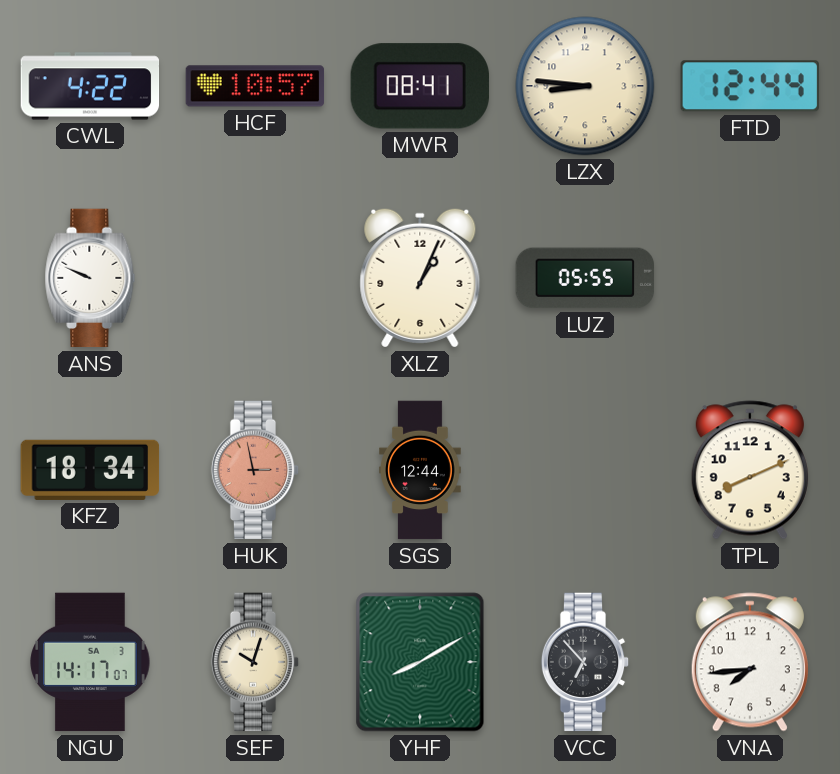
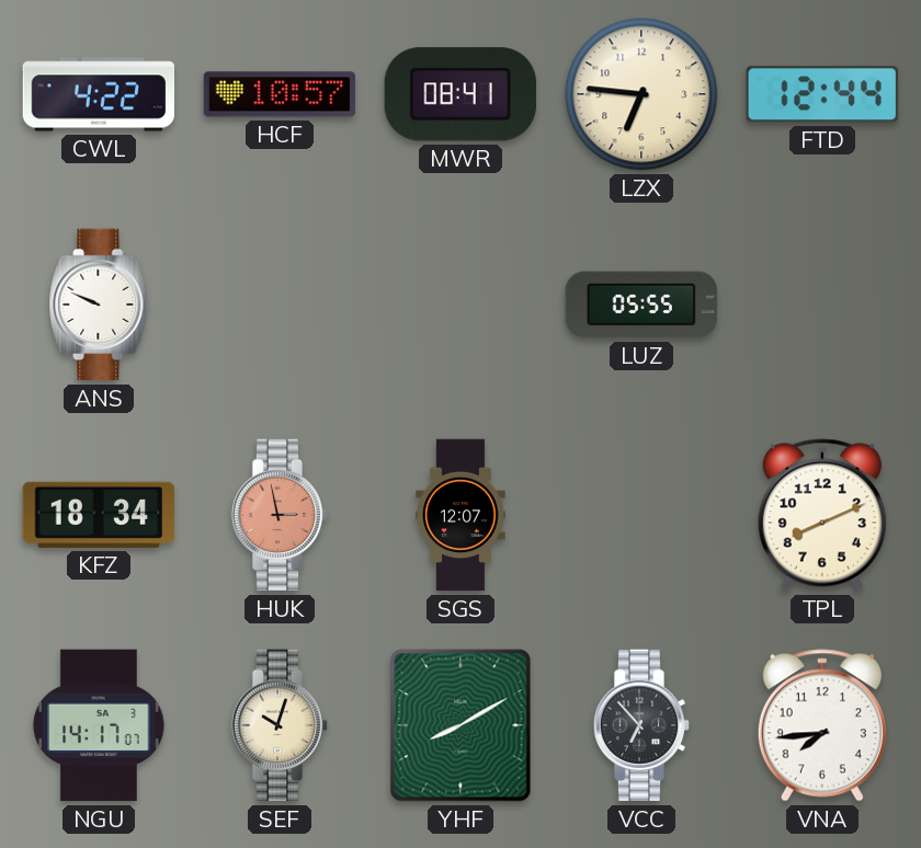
LZX: 8:46 -> 6:46
XLZ: 1:04 -> none
SGS: 12:44 -> 12:07
